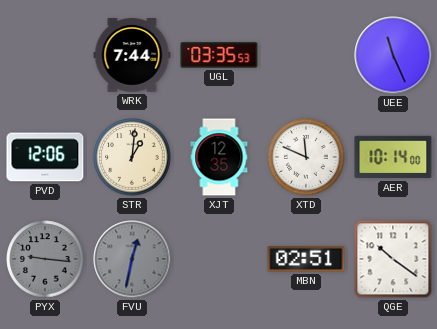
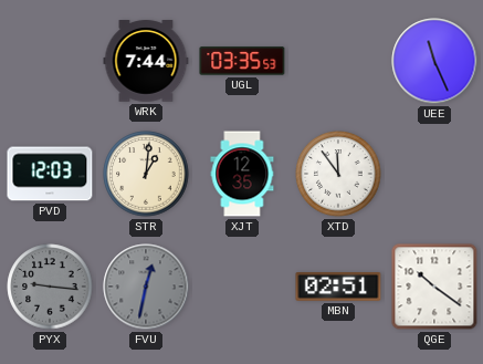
PVD: 12:06 -> 12:03
XTD: 11:49 -> 11:54
AER: 10:14 -> none
